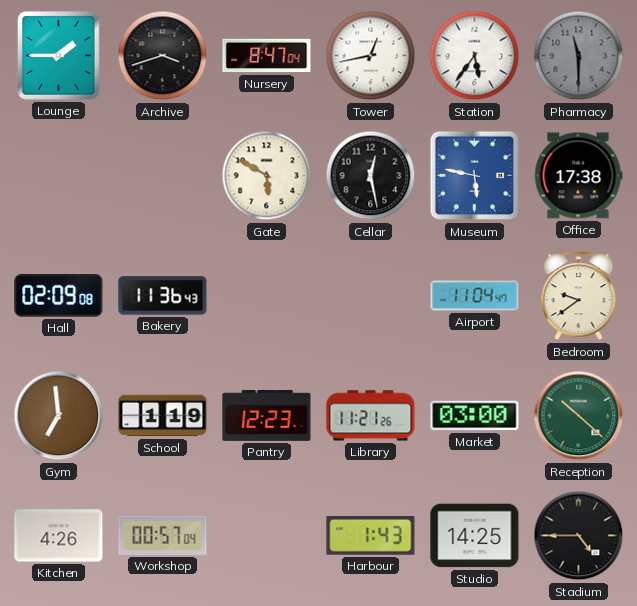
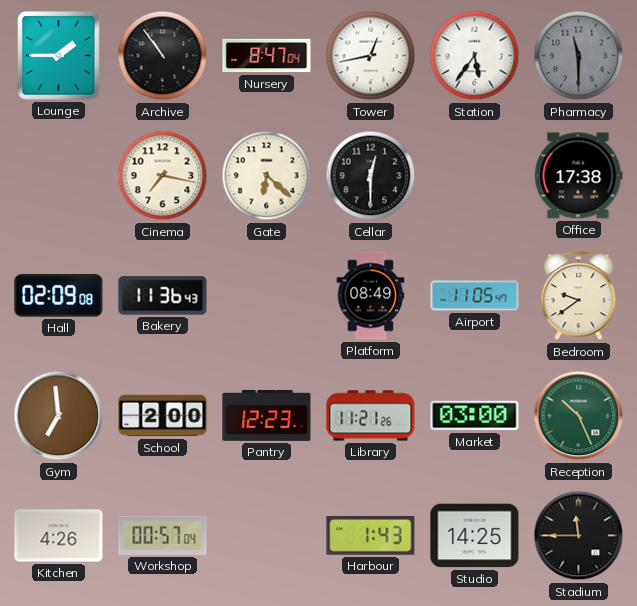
Archive: 3:42 -> 10:54
Cinema: none -> 7:17
Gate: 5:50 -> 6:22
Cellar: 12:28 -> 12:30
Museum: 5:47 -> none
Platform: none -> 08:49
Airport: 11:04 -> 11:05
School: 1:19 -> 2:00
Reception: 10:22 -> 10:26
Stadium: 4:45 -> 11:45
